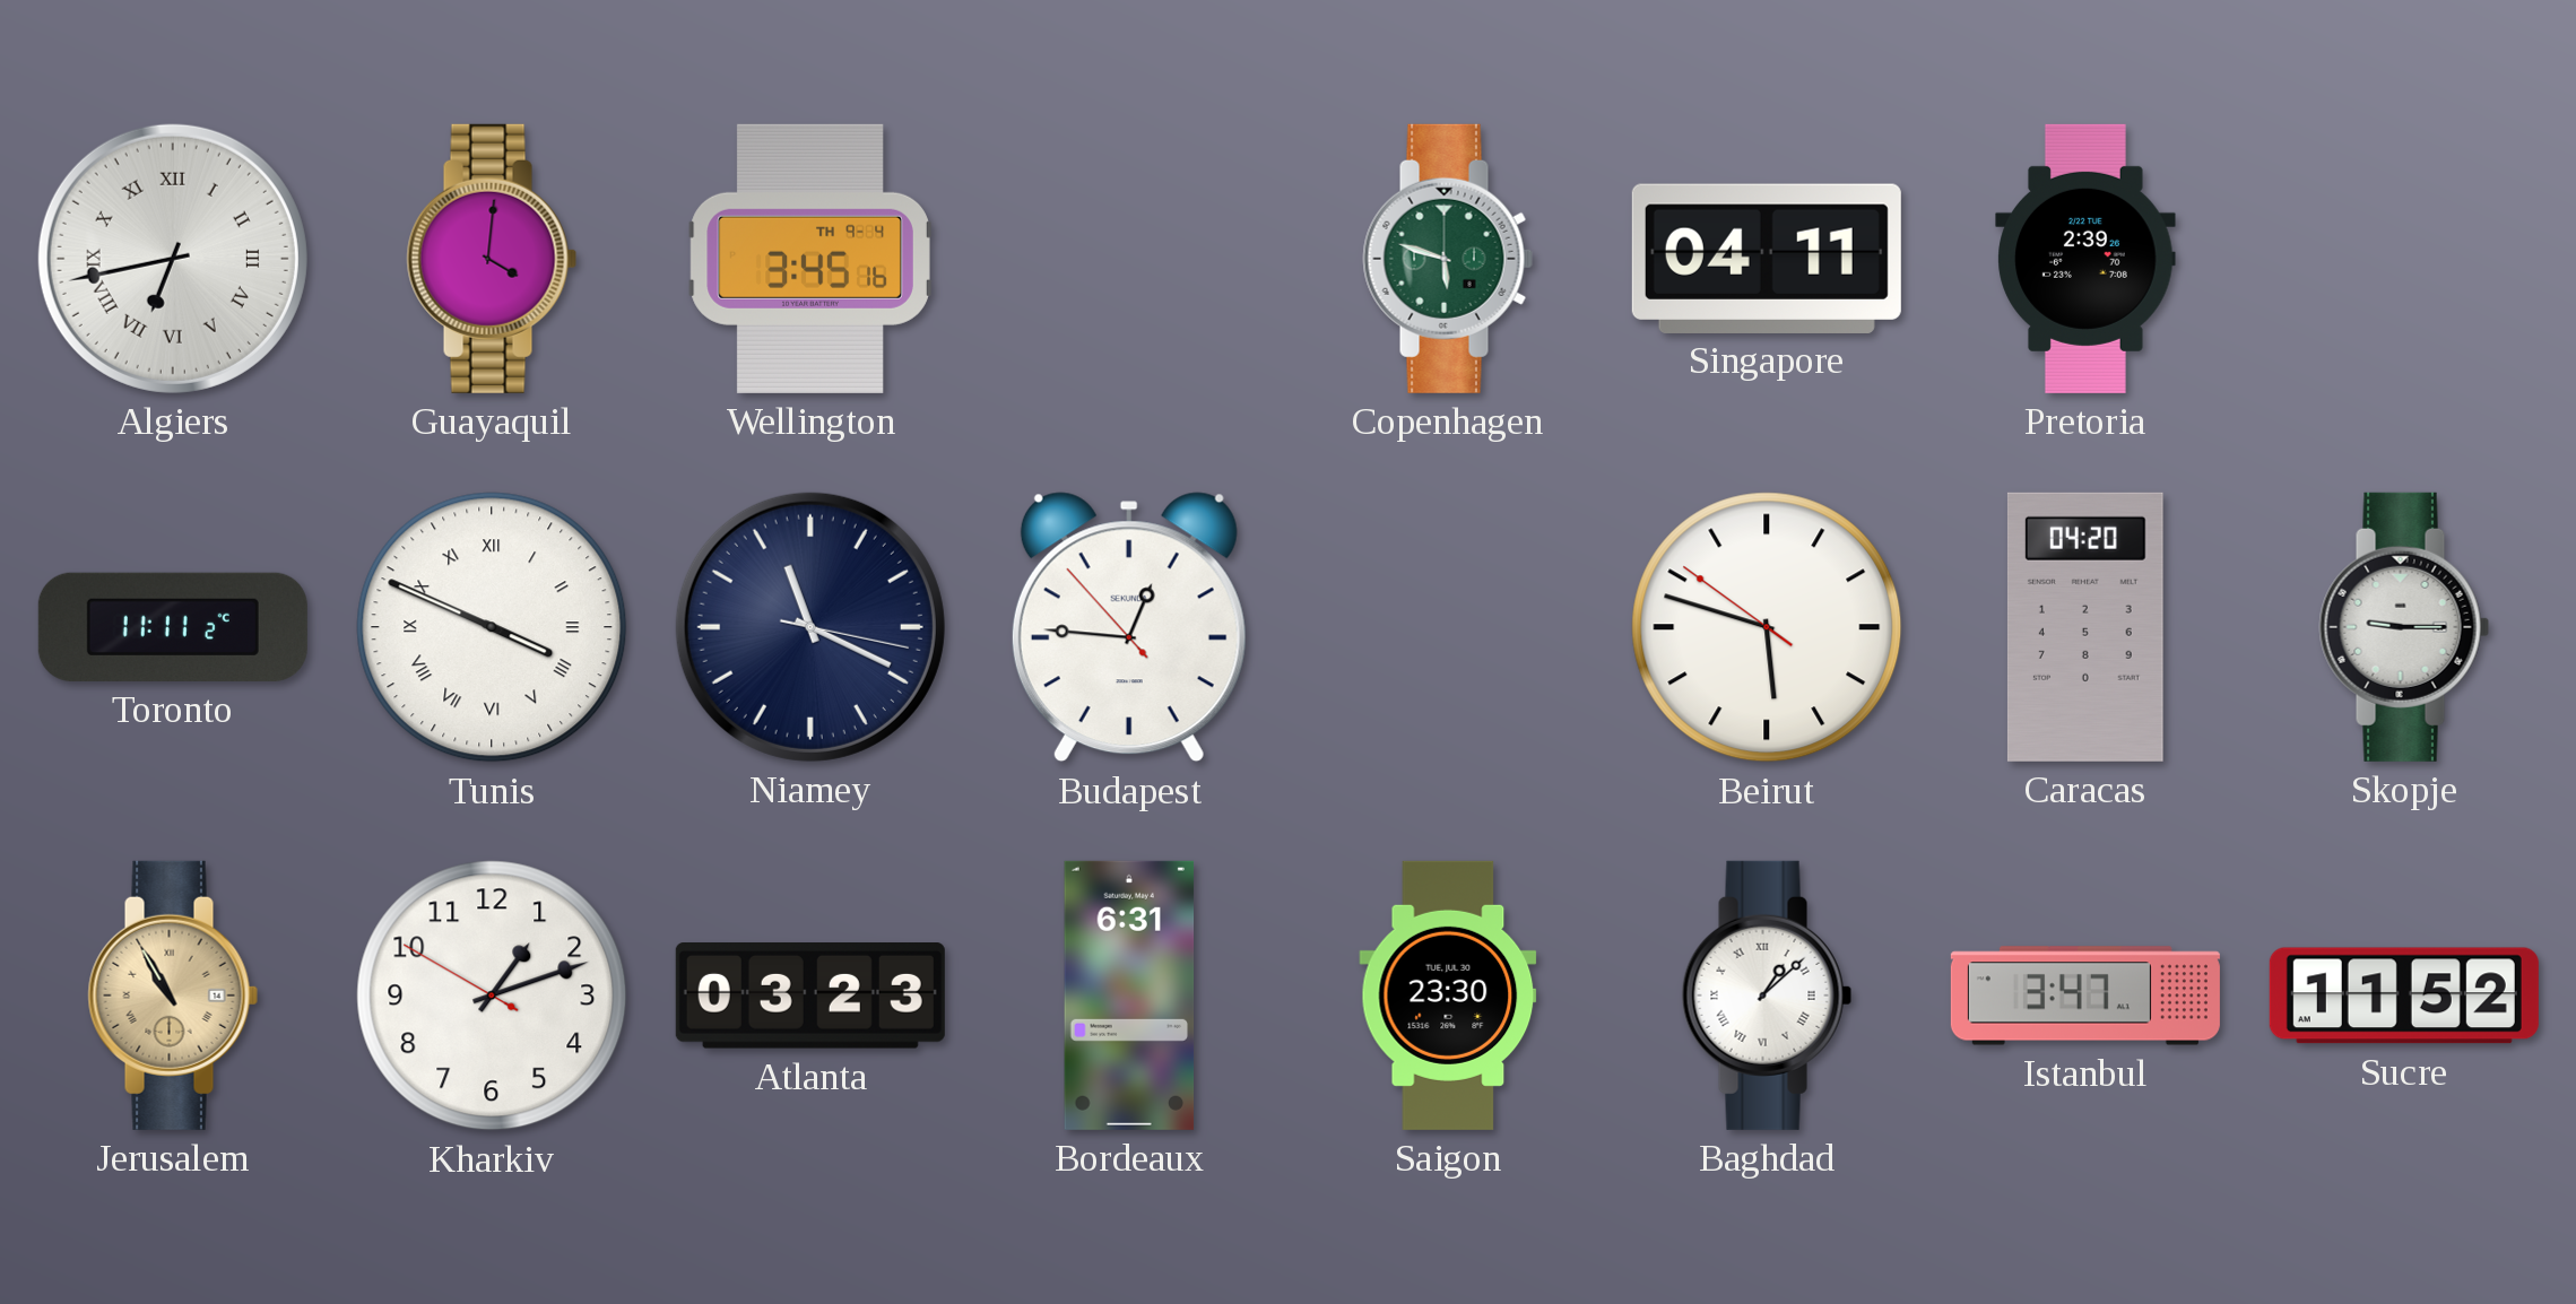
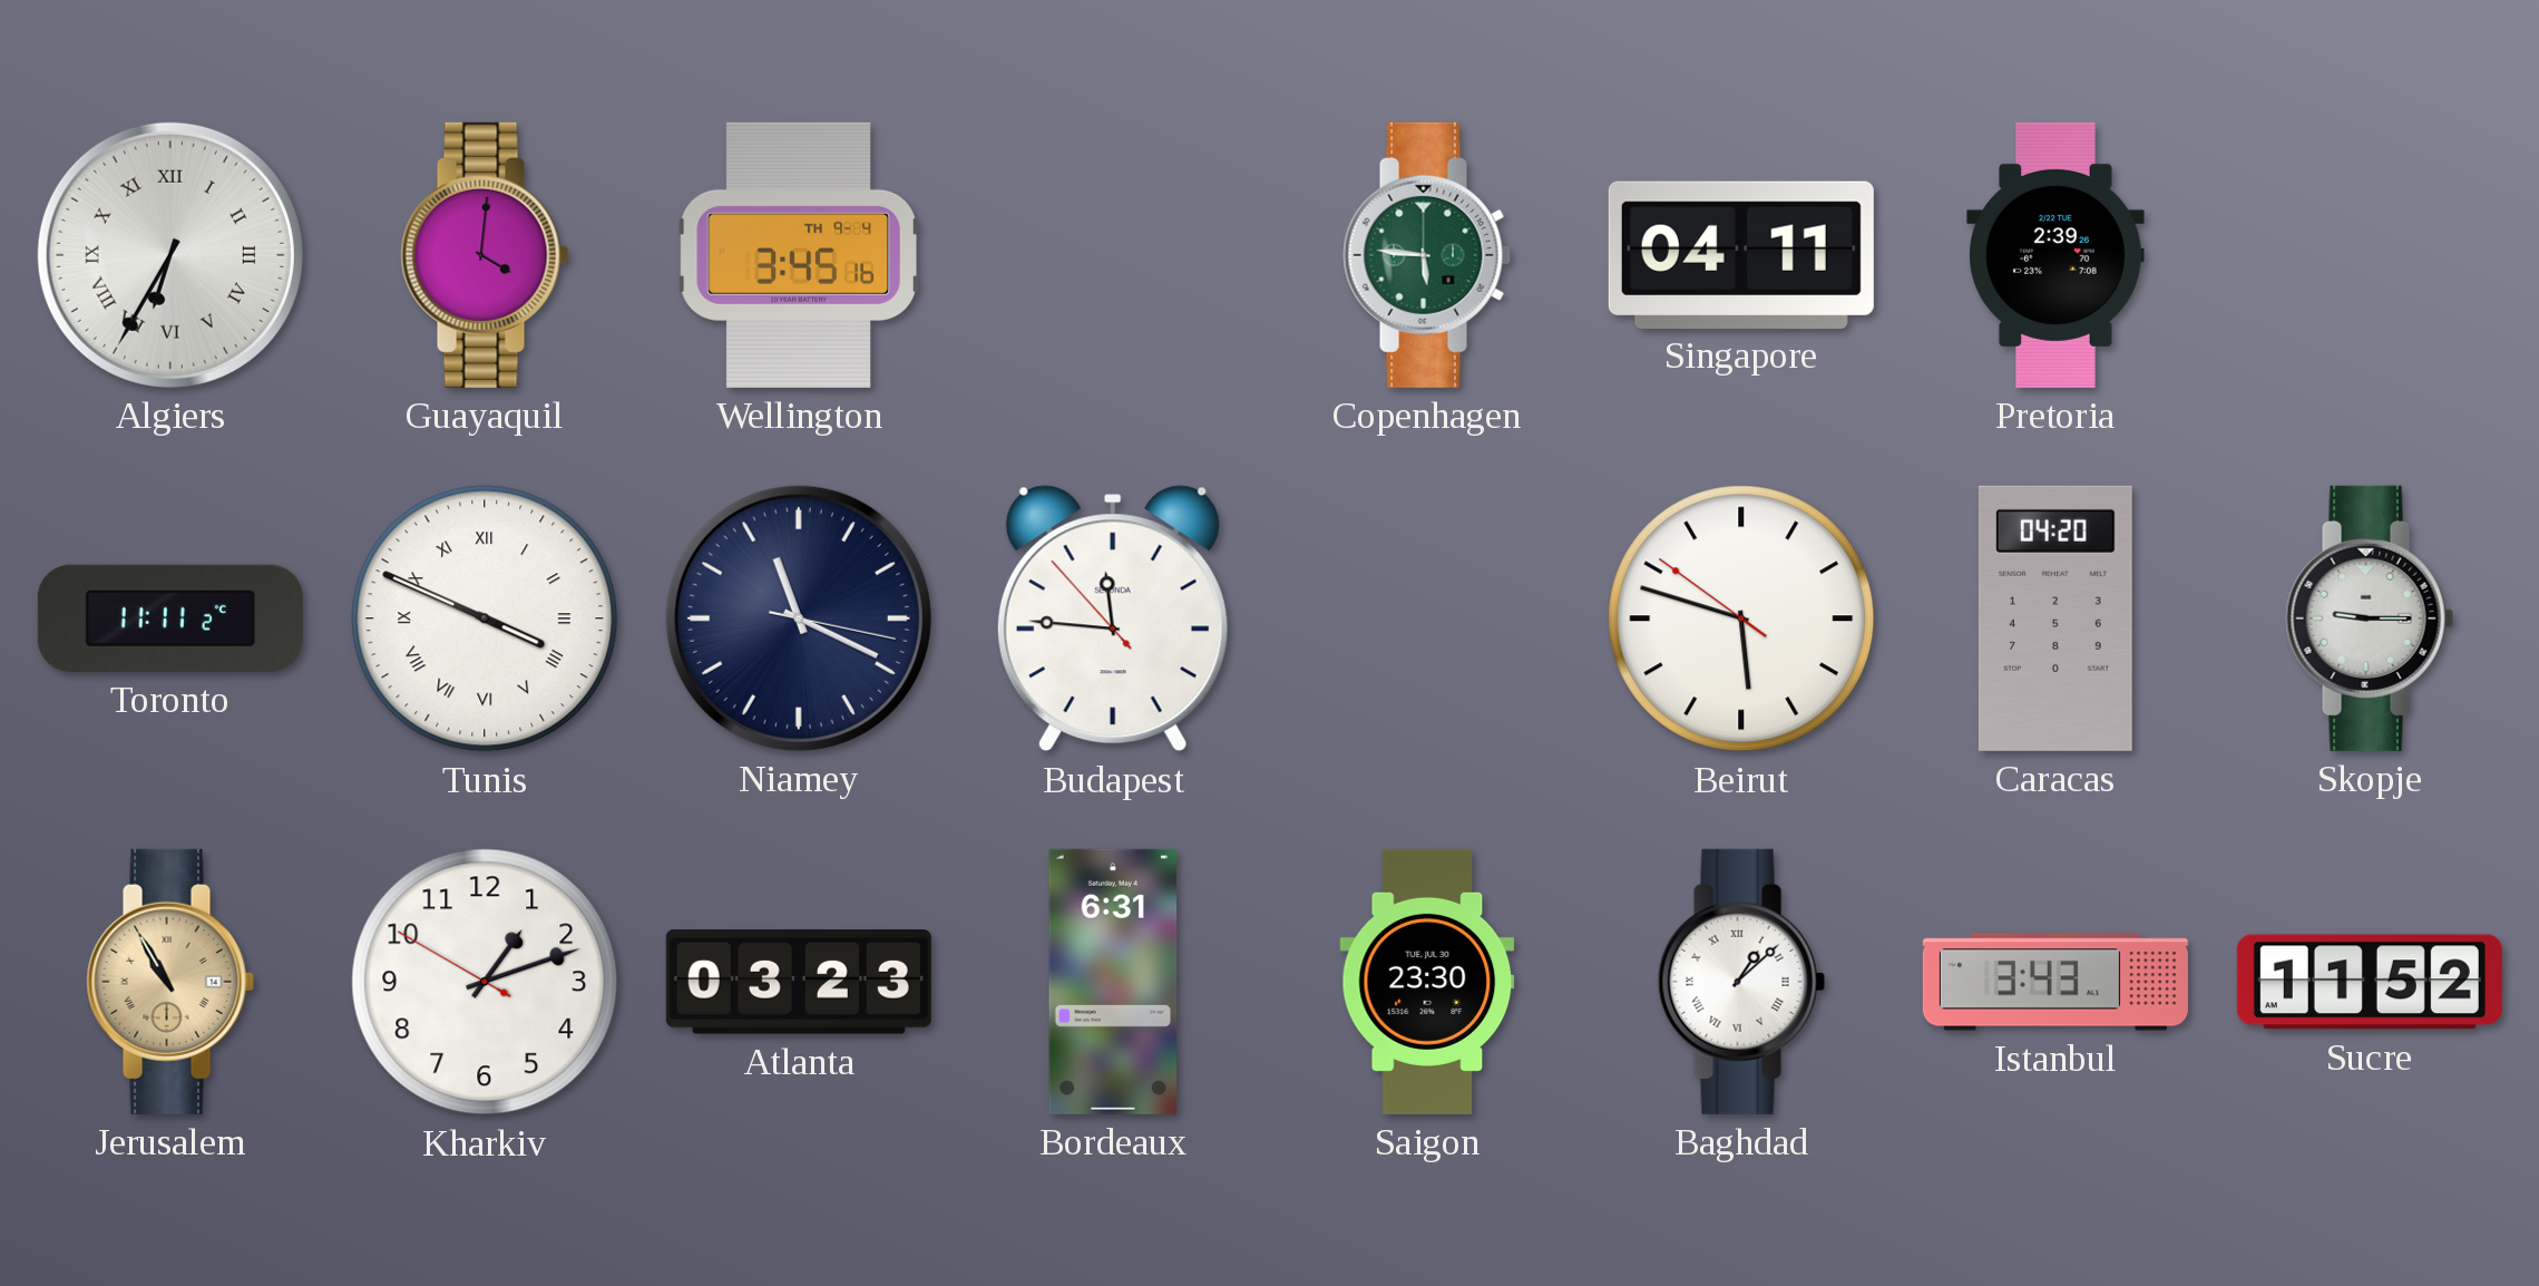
Algiers: 6:43 -> 6:35
Copenhagen: 5:48 -> 5:46
Budapest: 12:45 -> 11:45
Istanbul: 3:47 -> 3:43
